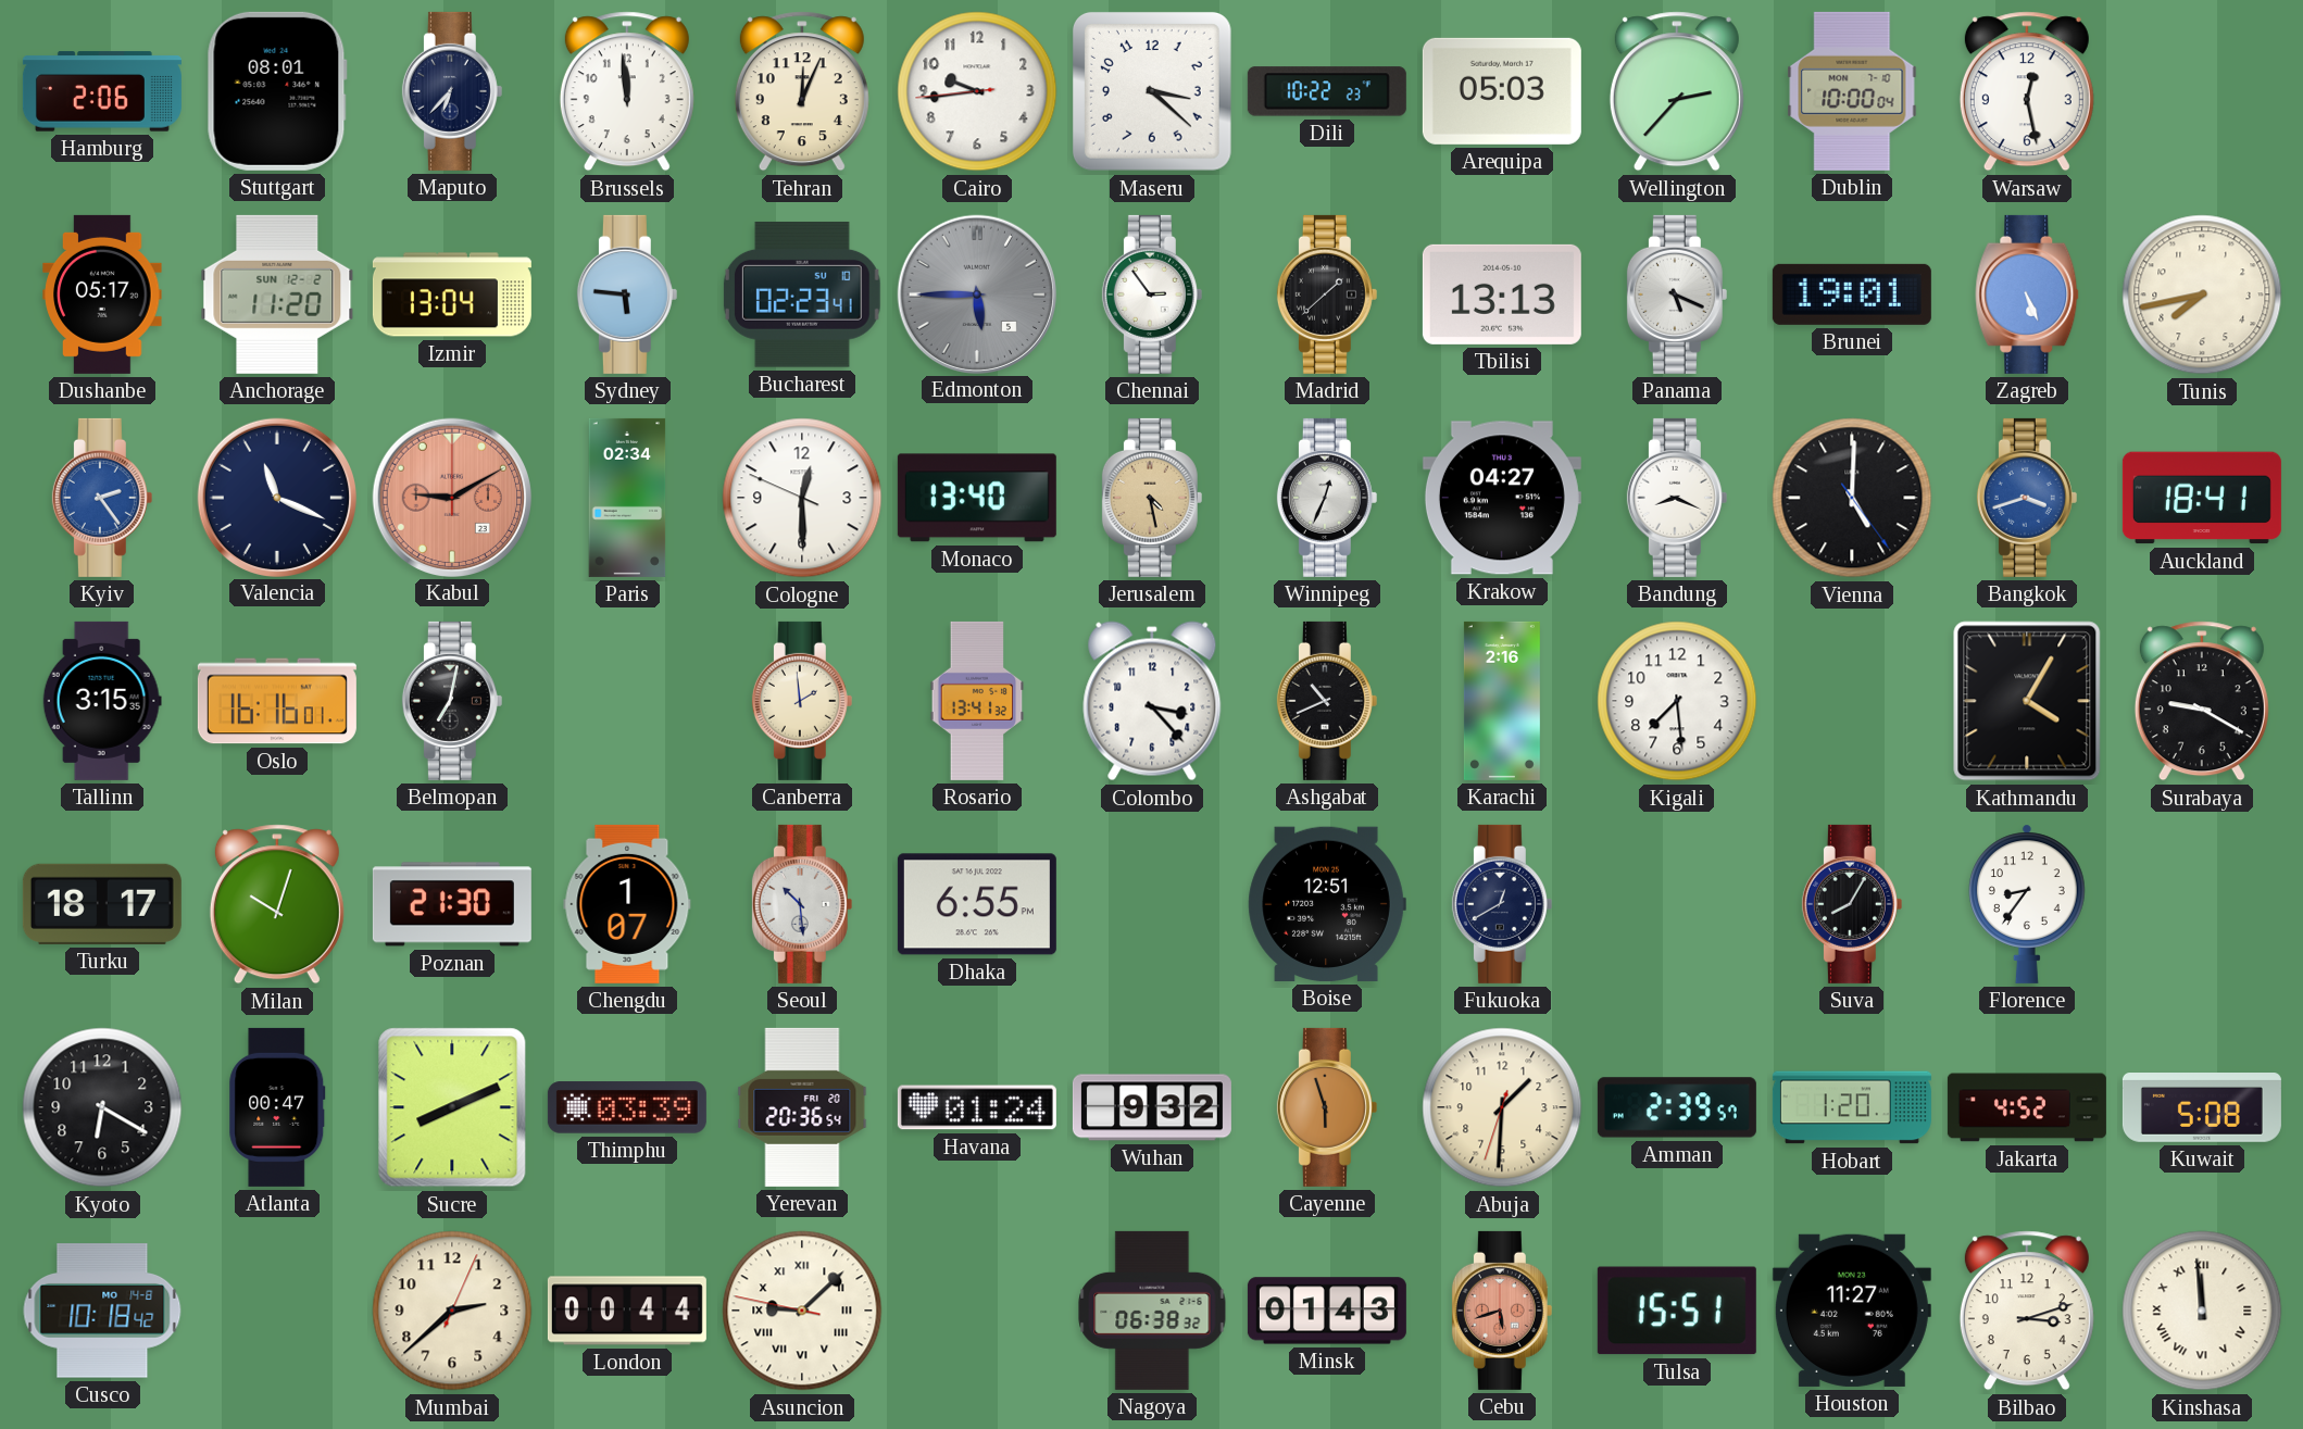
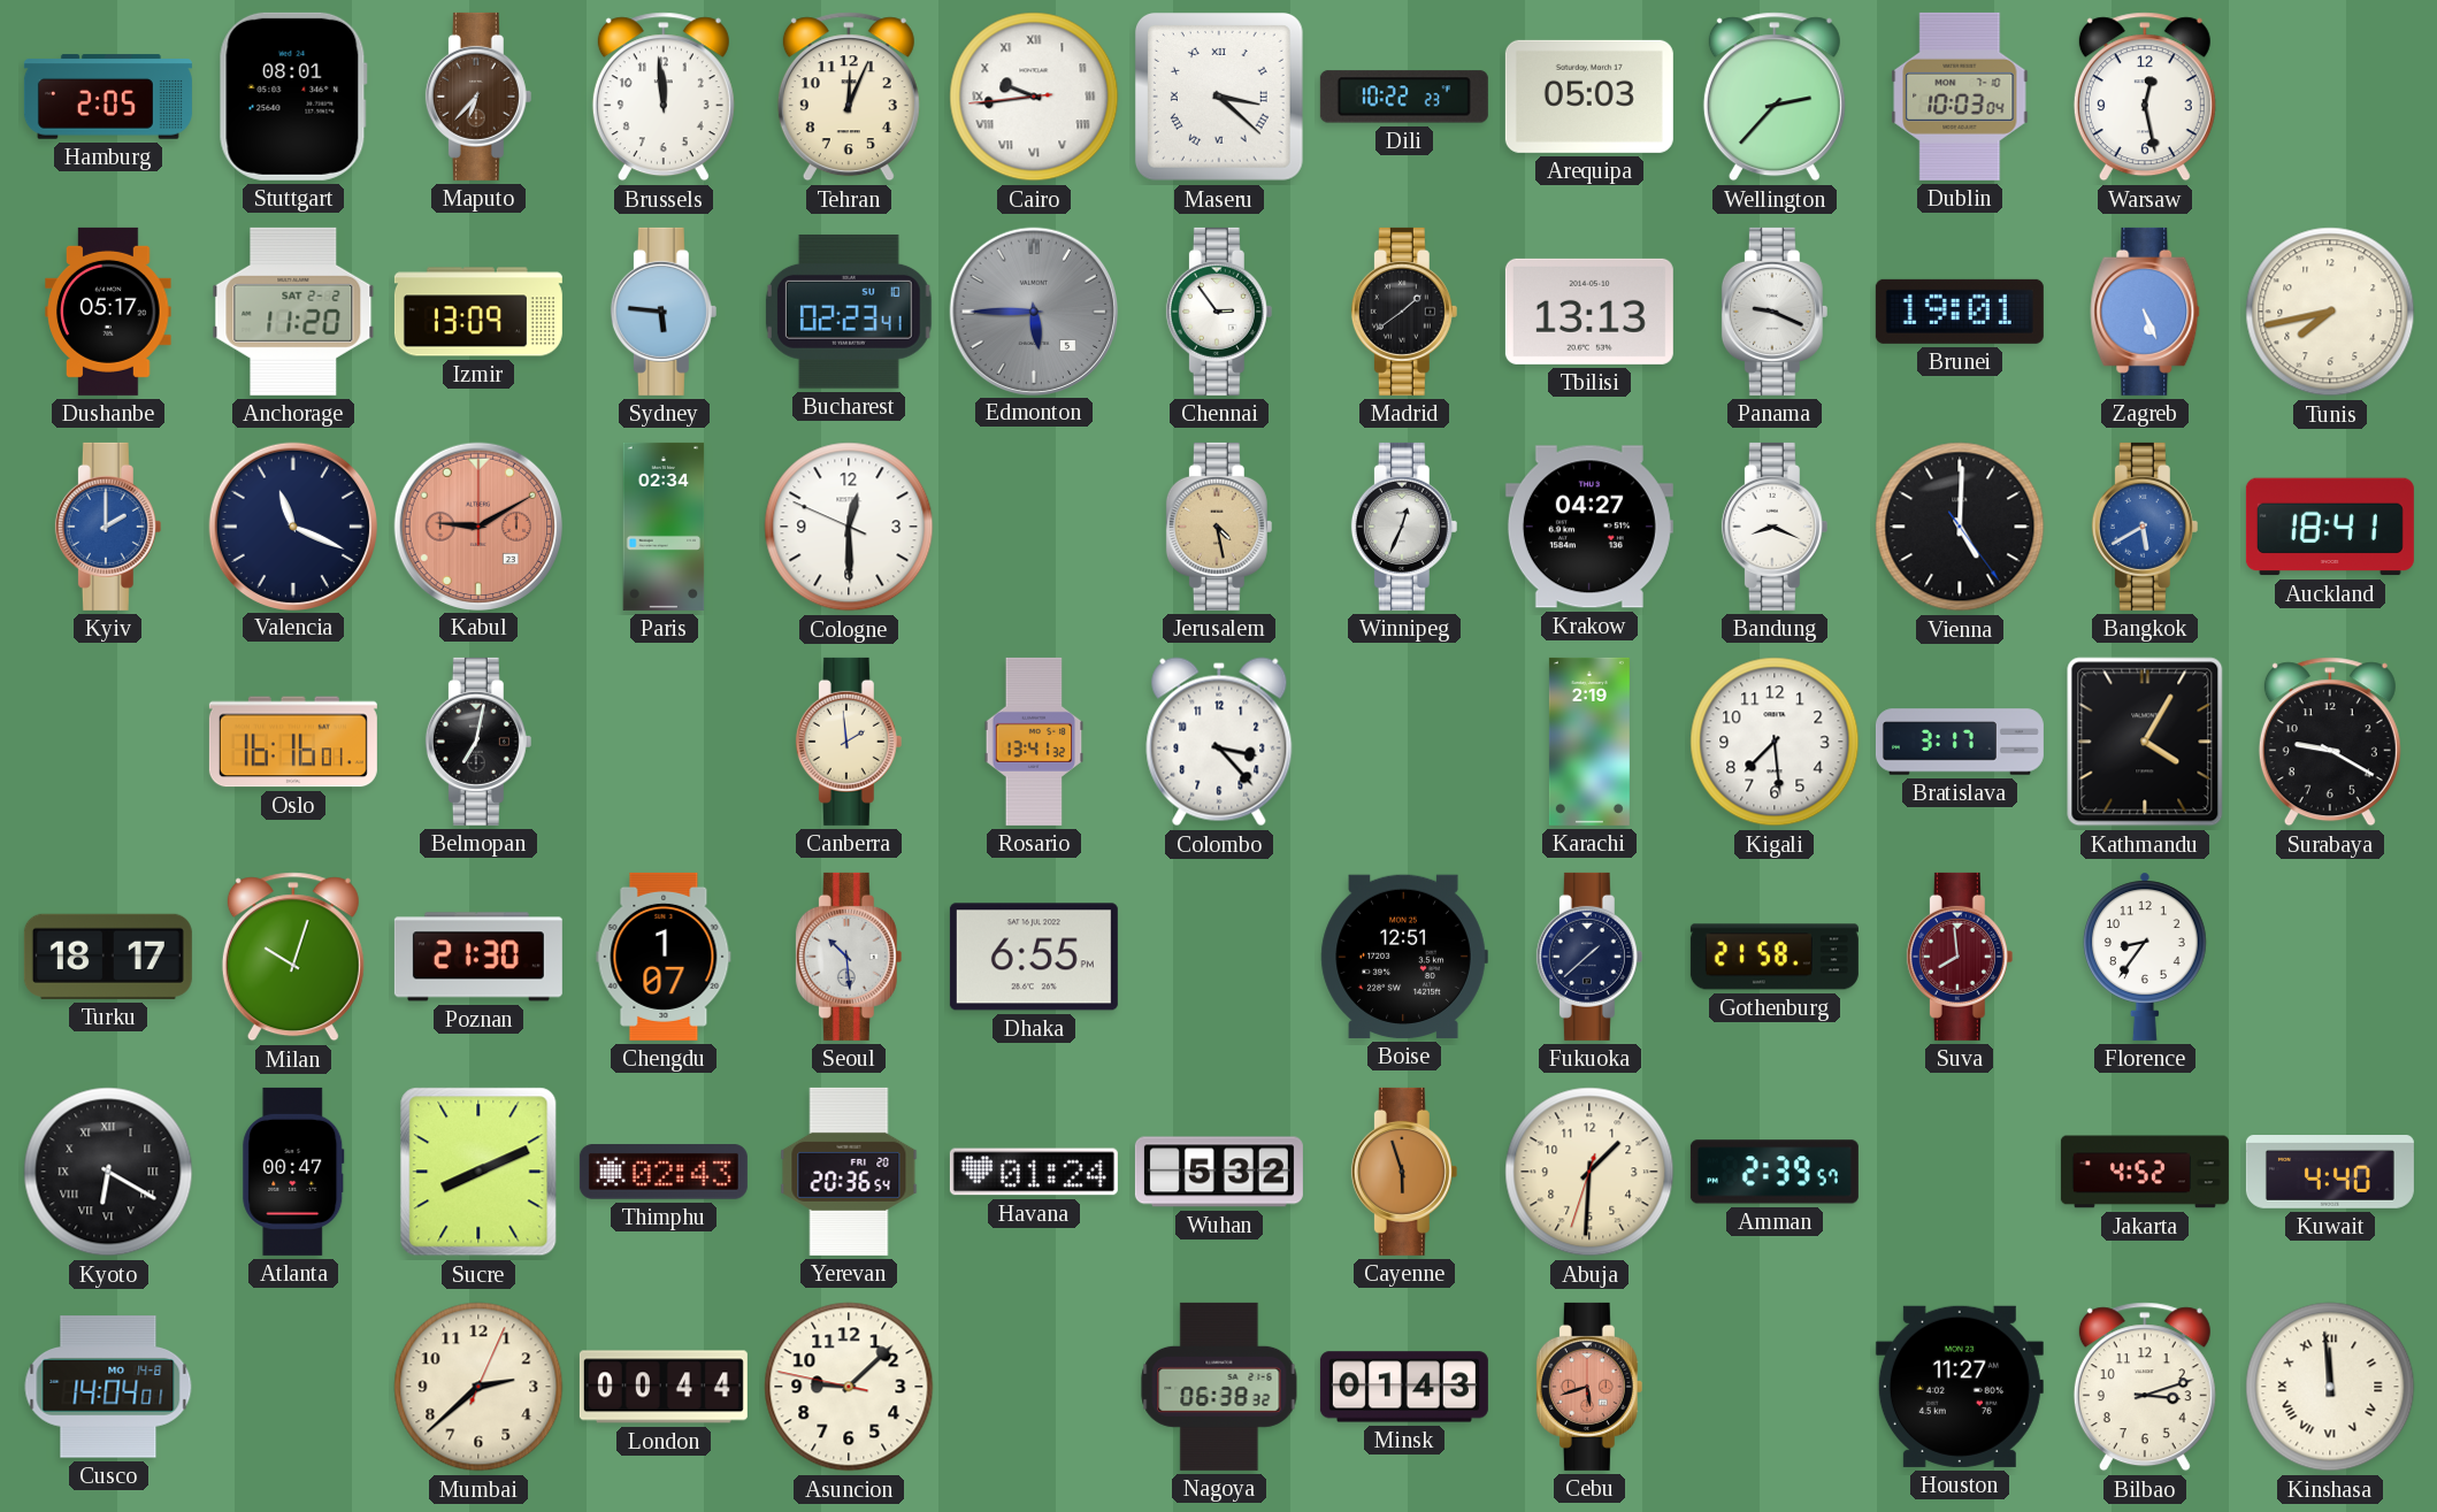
Hamburg: 2:06 -> 2:05
Maputo dial: navy -> brown
Cairo numerals: Arabic -> Roman
Maseru numerals: Arabic -> Roman
Dublin: 10:00 -> 10:03
Anchorage date: SUN 12-2 -> SAT 2-2
Izmir: 13:04 -> 13:09
Madrid: 1:38 -> 1:39
Panama: 5:19 -> 9:19
Kyiv: 2:24 -> 2:00
Monaco: 13:40 -> none
Bangkok: 3:42 -> 5:40
Tallinn: 3:15 -> none
Ashgabat: 10:41 -> none
Karachi: 2:16 -> 2:19
Bratislava: none -> 3:17
Fukuoka: 12:40 -> 1:38
Gothenburg: none -> 21:58
Suva: 8:05 -> 7:59
Suva dial: black -> burgundy
Kyoto numerals: Arabic -> Roman
Thimphu: 03:39 -> 02:43
Wuhan: 9:32 -> 5:32
Hobart: 1:20 -> none
Kuwait: 5:08 -> 4:40
Cusco: 10:18 -> 14:04
Asuncion numerals: Roman -> Arabic
Tulsa: 15:51 -> none
